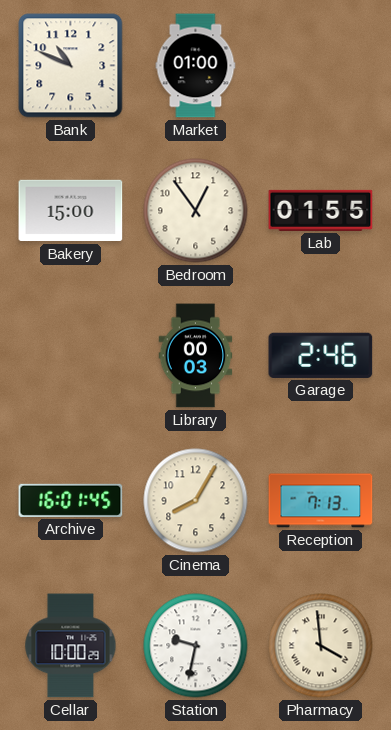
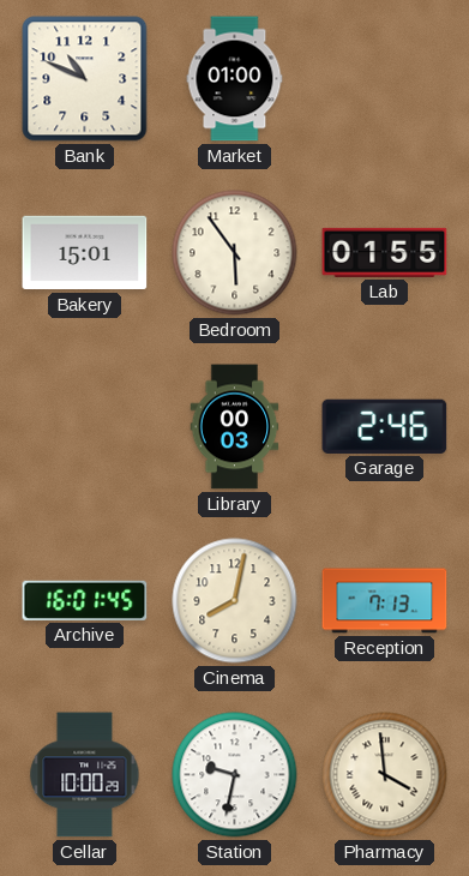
Bakery: 15:00 -> 15:01
Bedroom: 12:54 -> 5:54
Cinema: 8:05 -> 8:02
